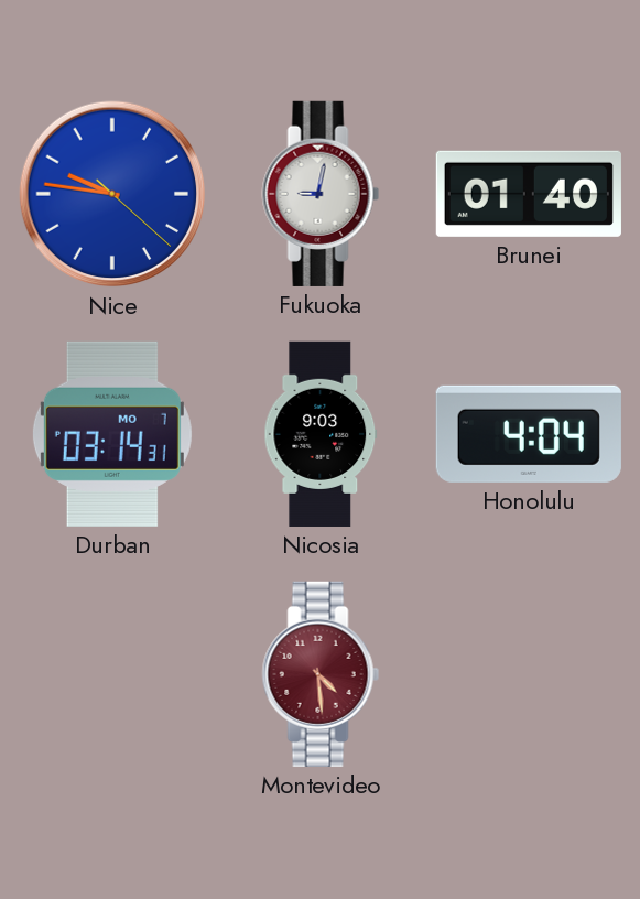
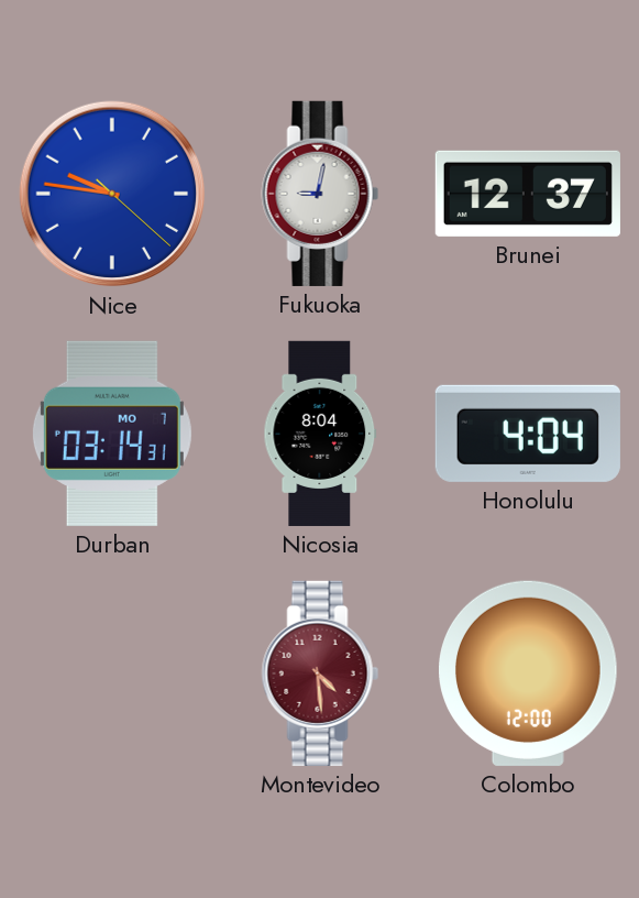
Brunei: 01:40 -> 12:37
Nicosia: 9:03 -> 8:04
Colombo: none -> 12:00
